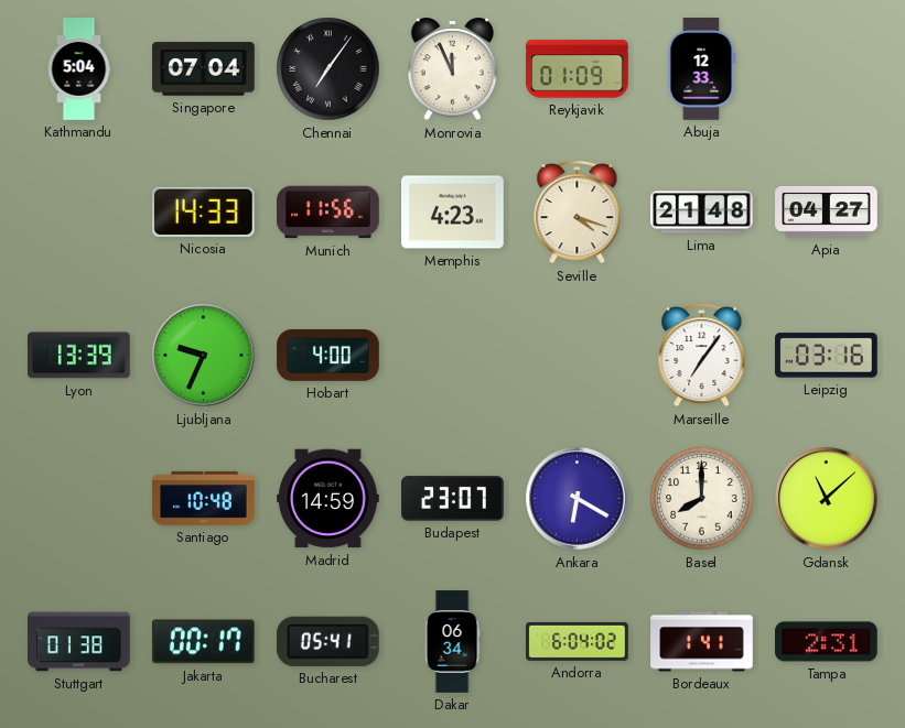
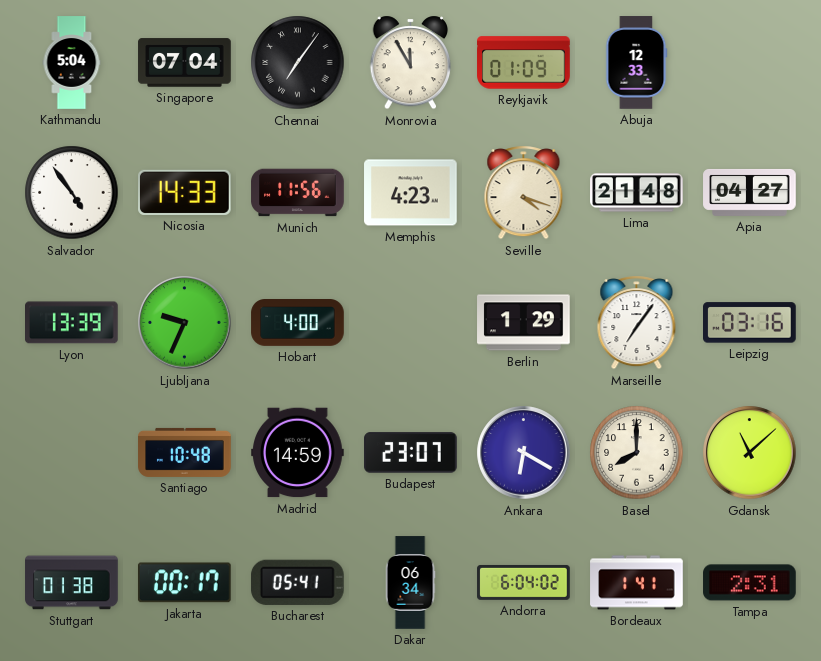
Monrovia: 11:56 -> 11:55
Salvador: none -> 4:54
Berlin: none -> 1:29
